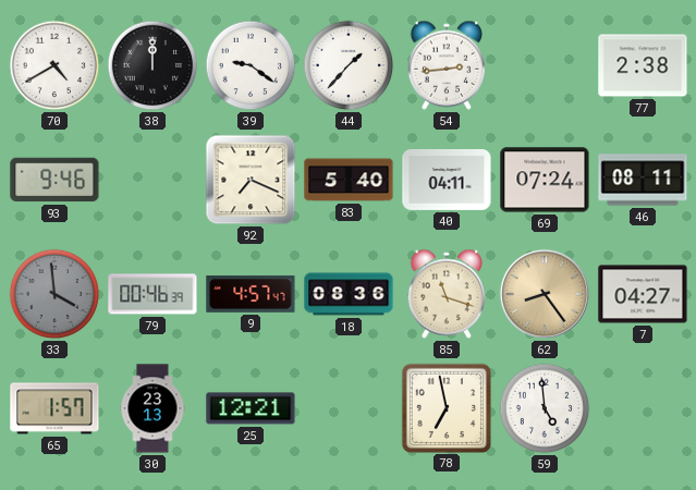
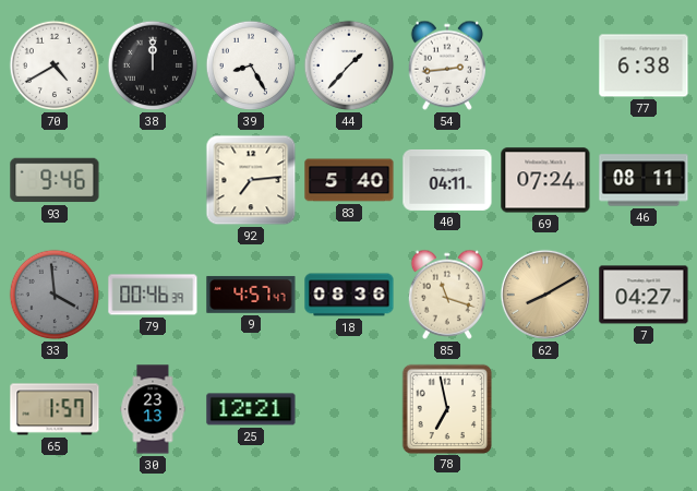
39: 9:21 -> 8:25
77: 2:38 -> 6:38
92: 7:19 -> 7:14
62: 8:24 -> 8:10
59: 4:59 -> none
